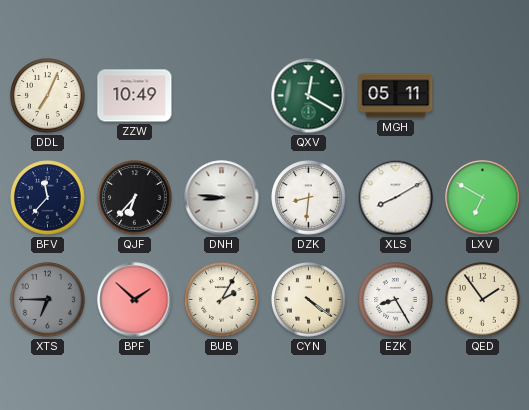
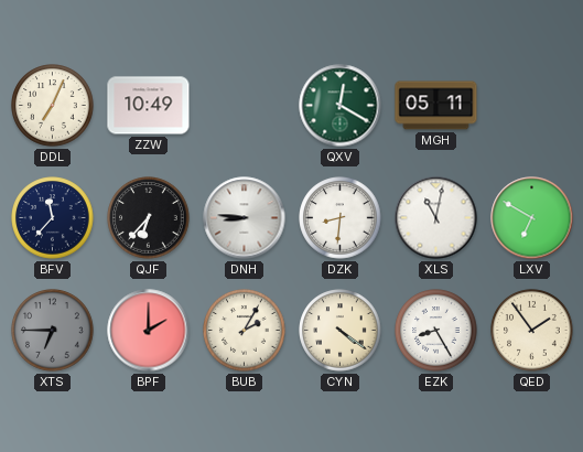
XLS: 8:10 -> 11:02
BPF: 1:52 -> 2:00
